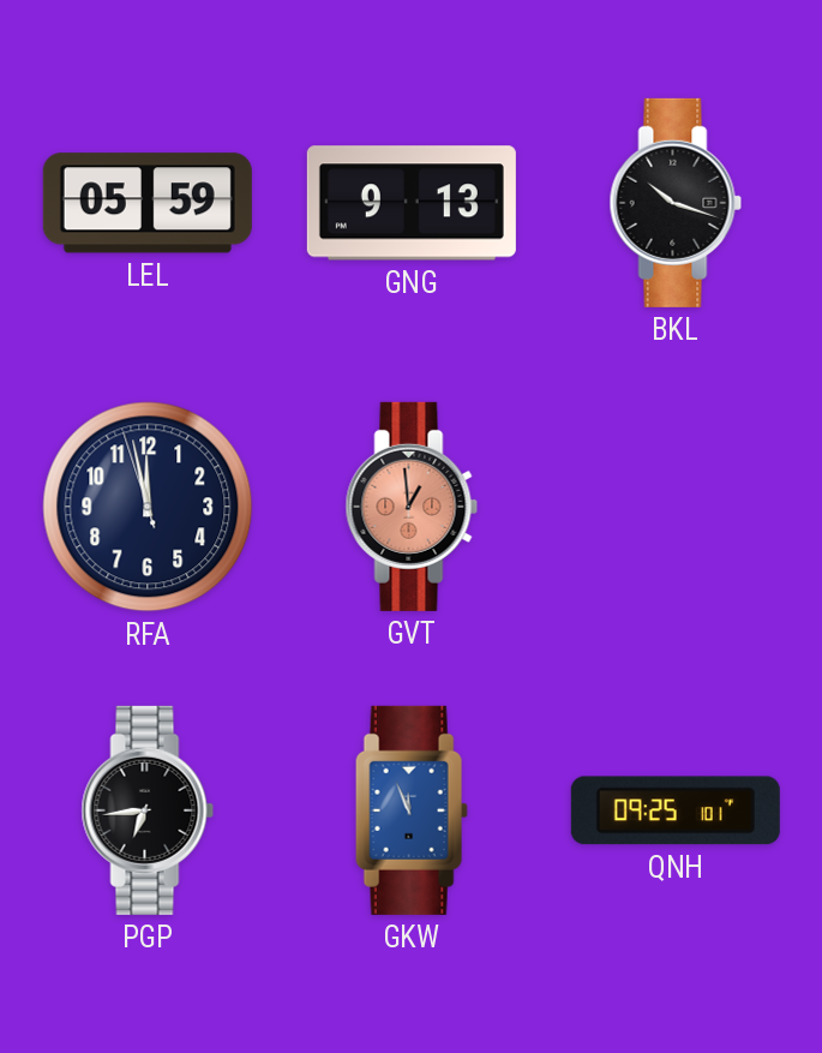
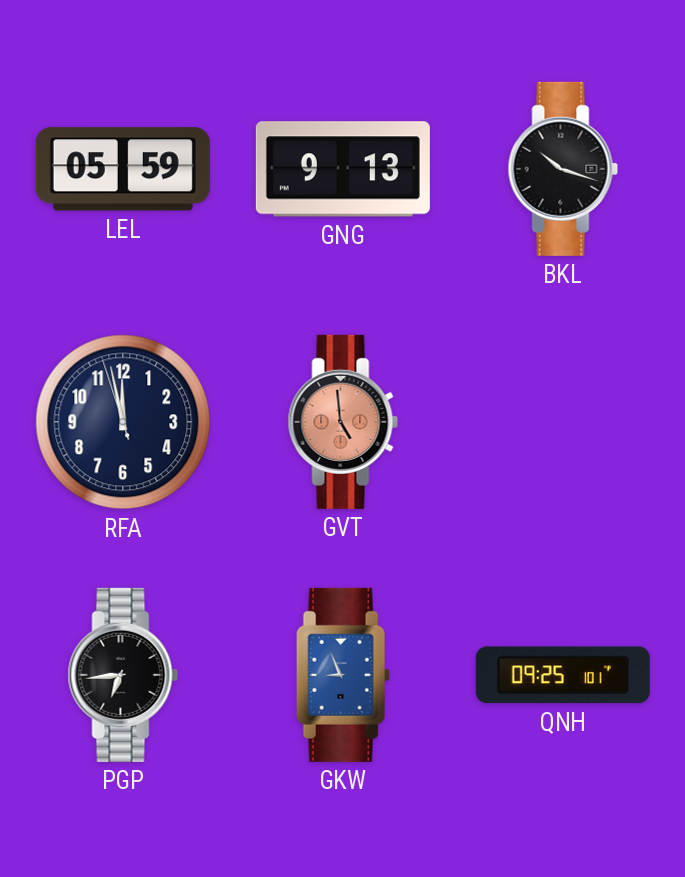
GVT: 12:59 -> 4:59
GKW: 11:56 -> 8:56
